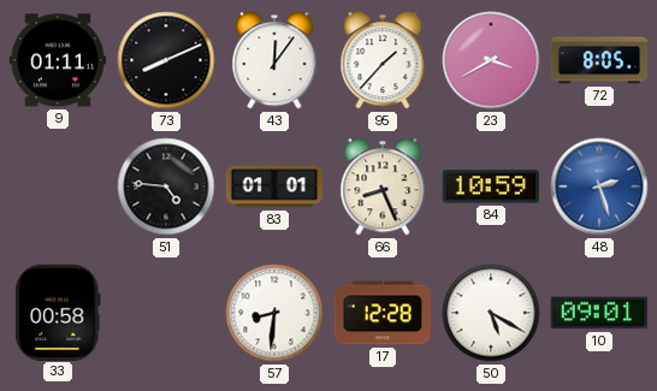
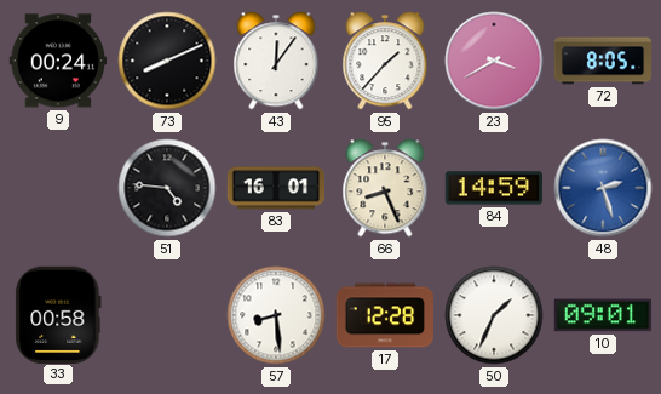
9: 01:11 -> 00:24
83: 01:01 -> 16:01
84: 10:59 -> 14:59
57: 8:31 -> 8:29
50: 5:20 -> 1:34
